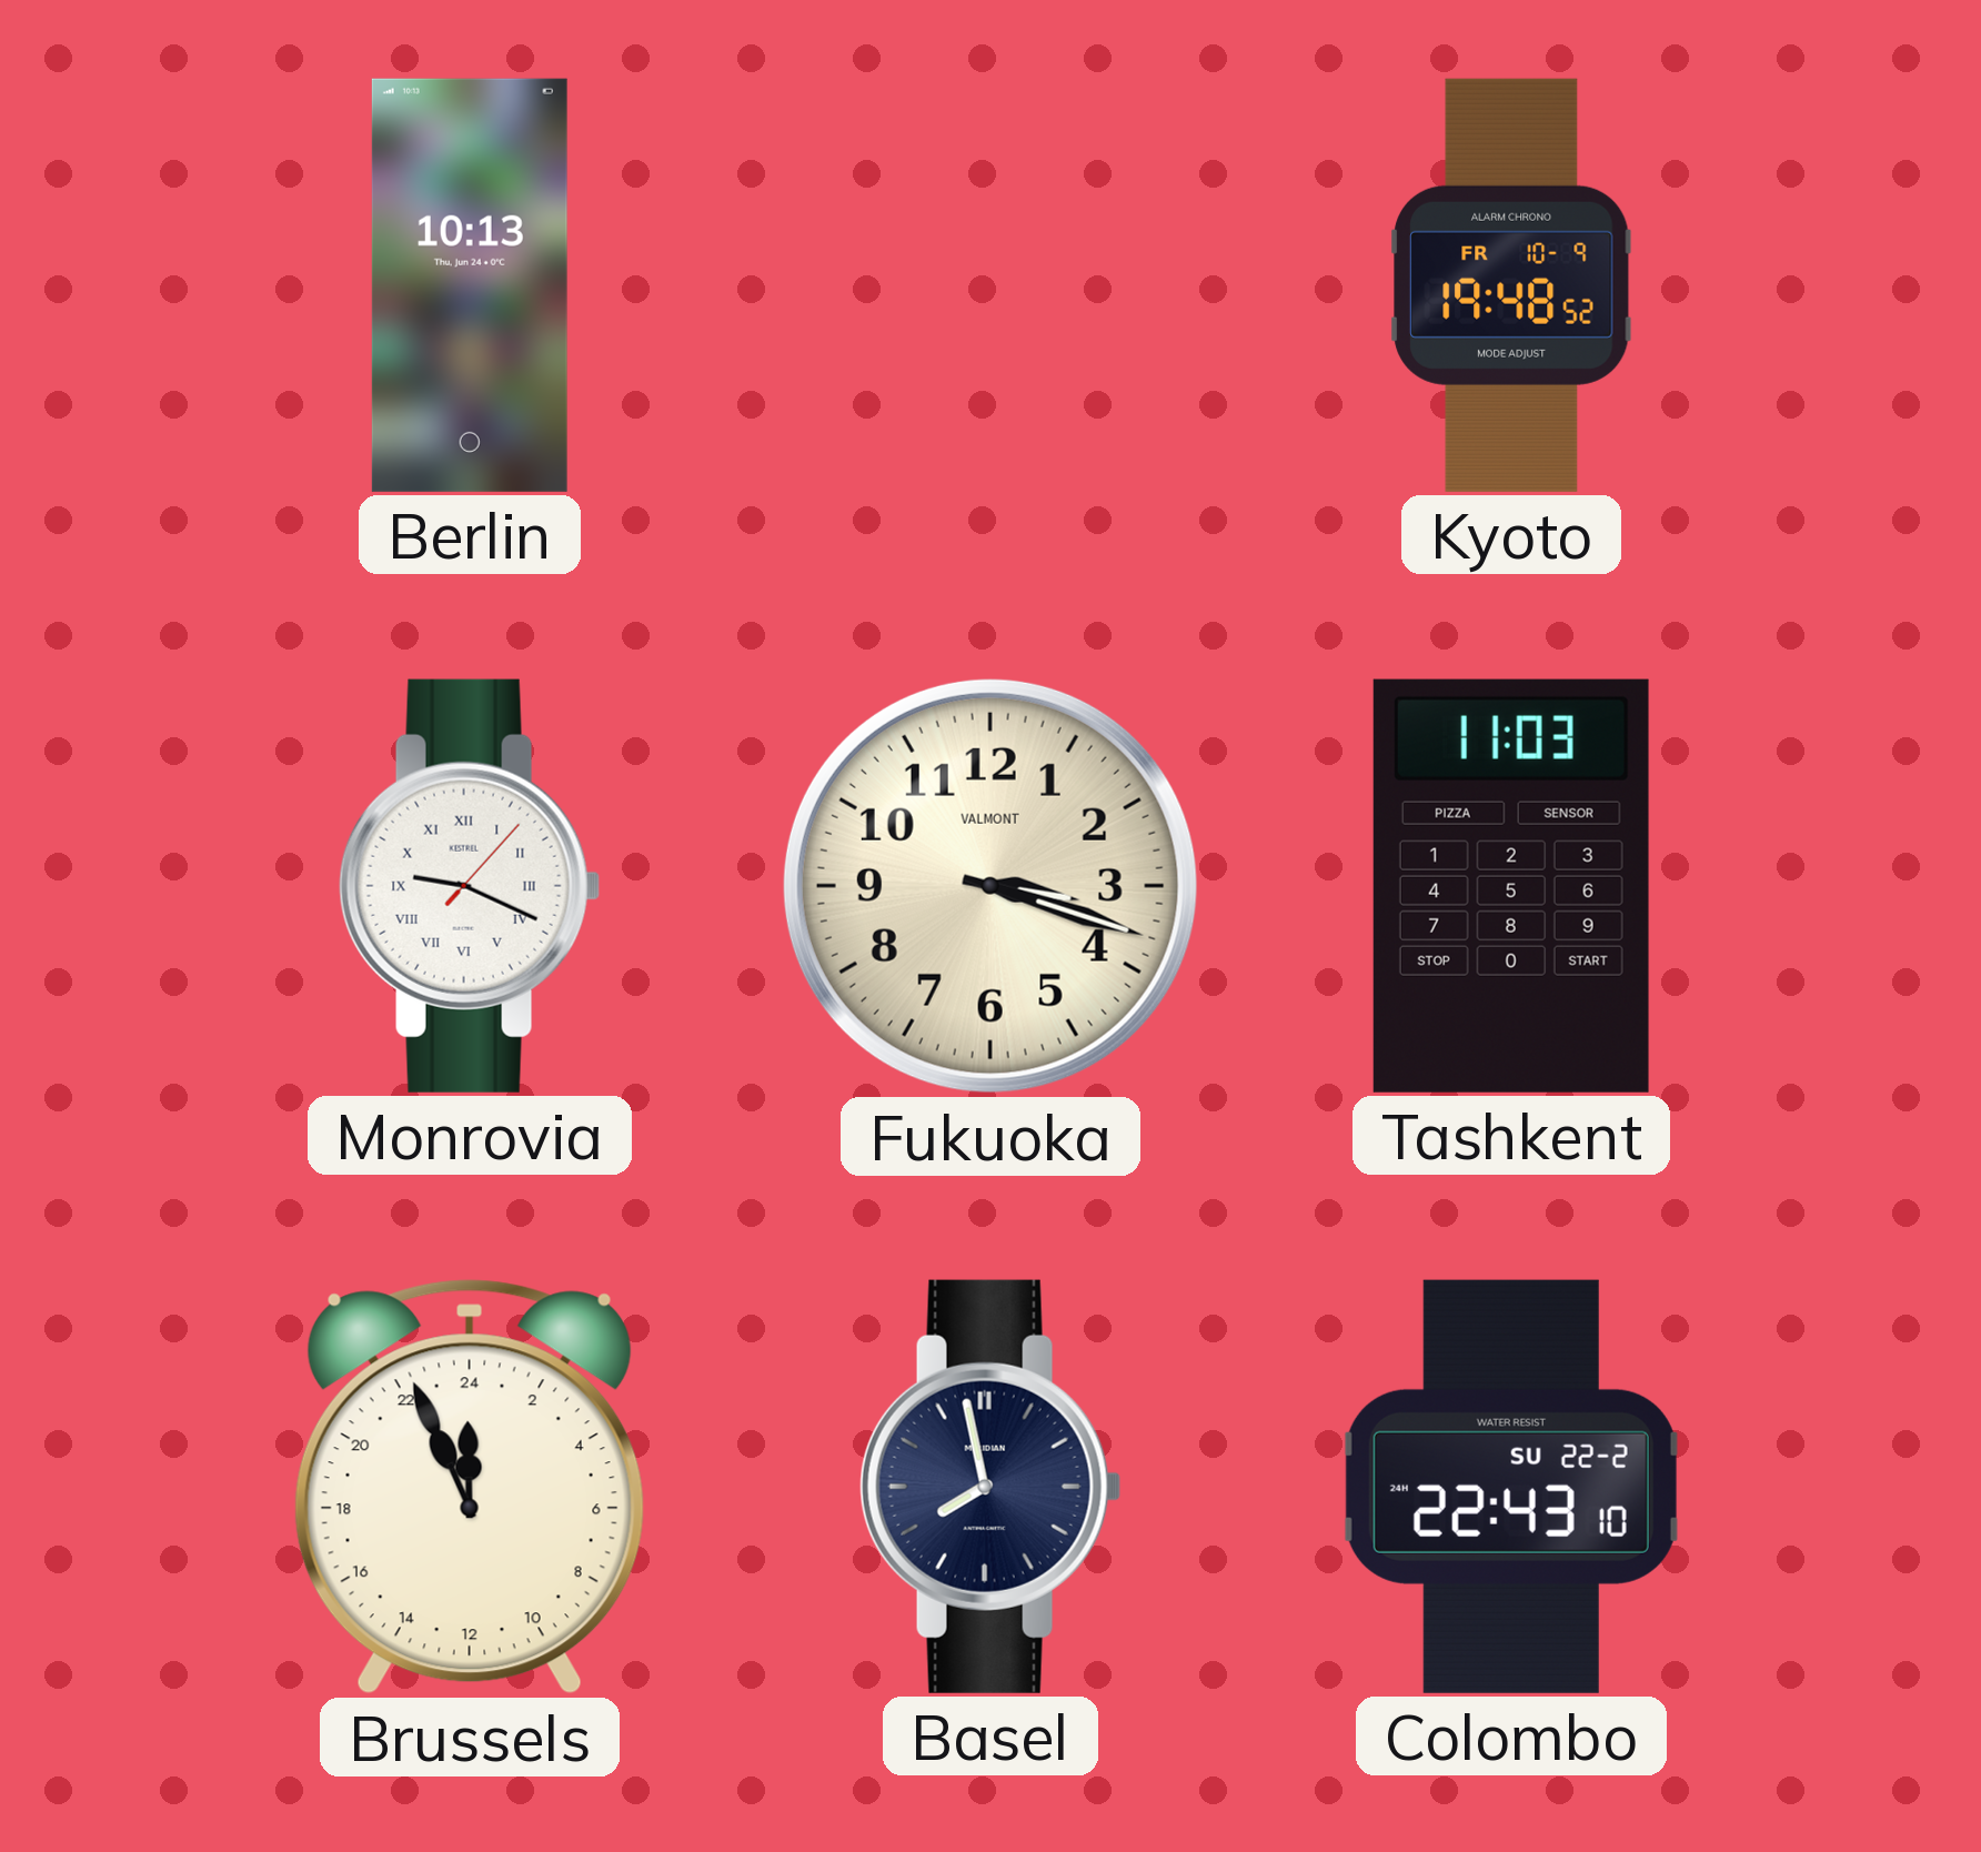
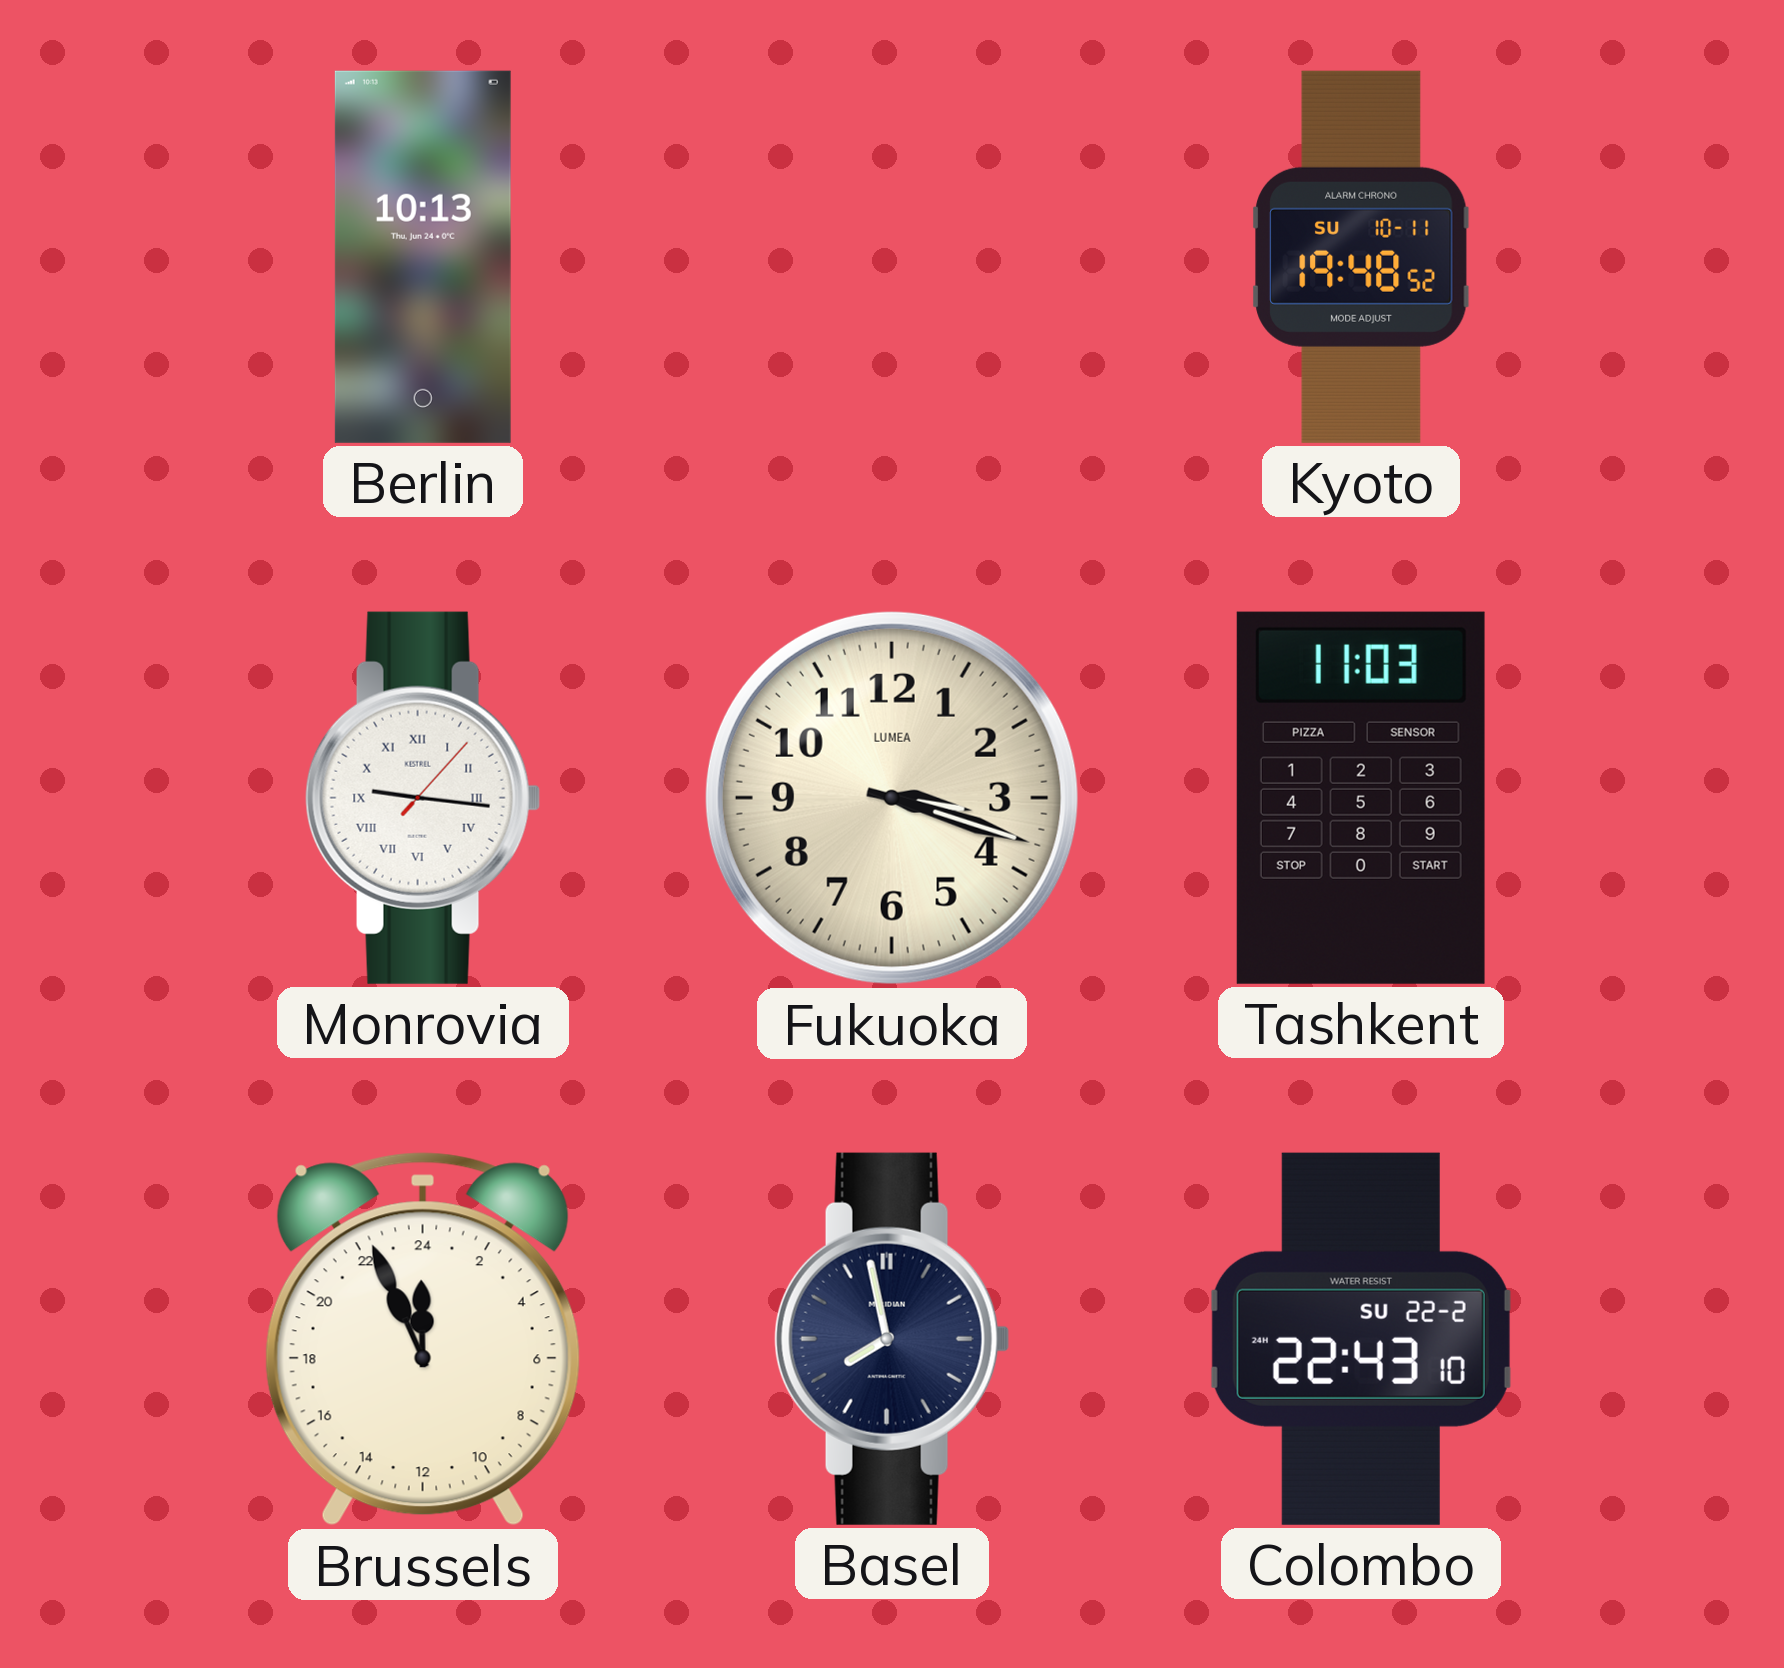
Kyoto date: FR 10-9 -> SU 10-11
Monrovia: 9:19 -> 9:16
Fukuoka brand: VALMONT -> LUMEA
